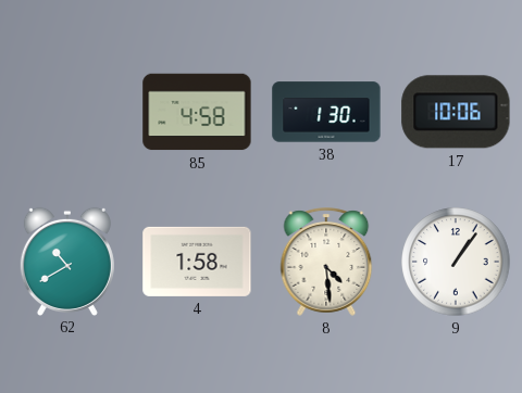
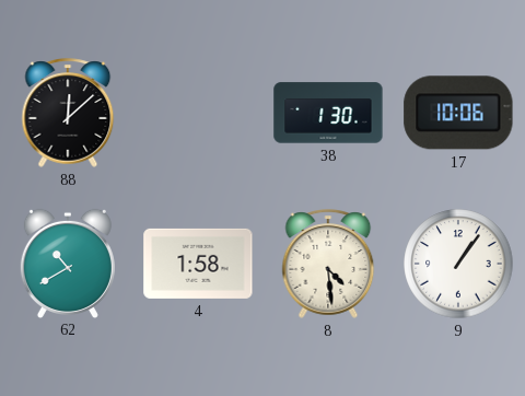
88: none -> 12:08
85: 4:58 -> none
